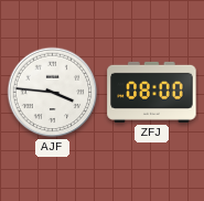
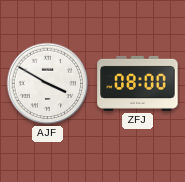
AJF: 3:46 -> 3:50
